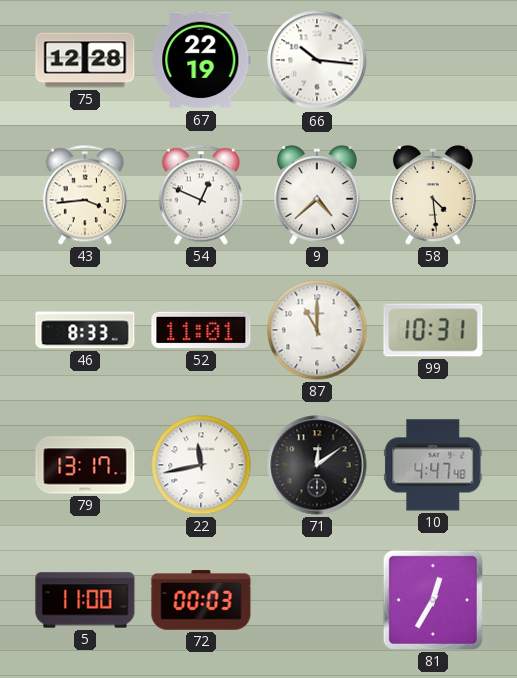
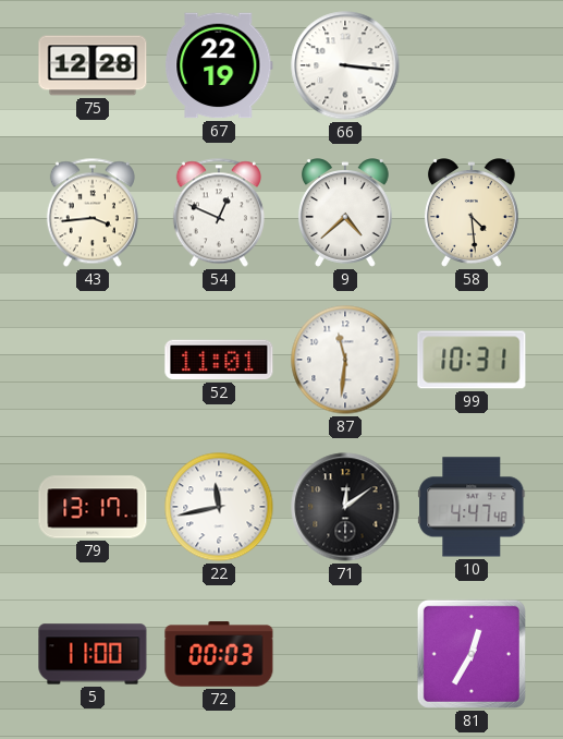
66: 10:16 -> 3:16
46: 8:33 -> none
87: 11:00 -> 11:31
